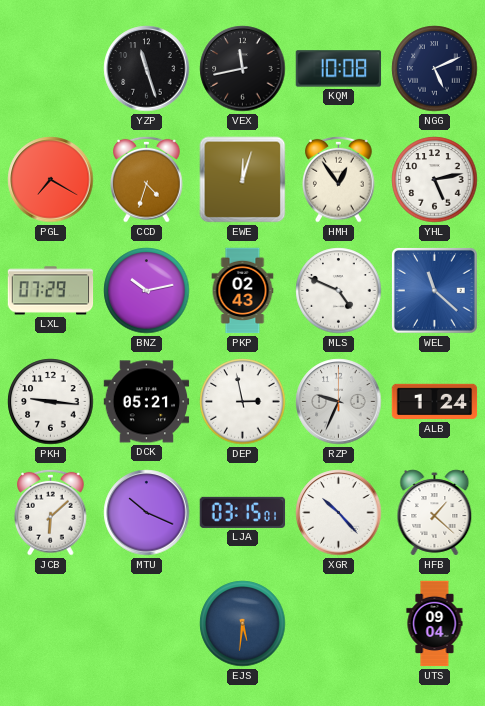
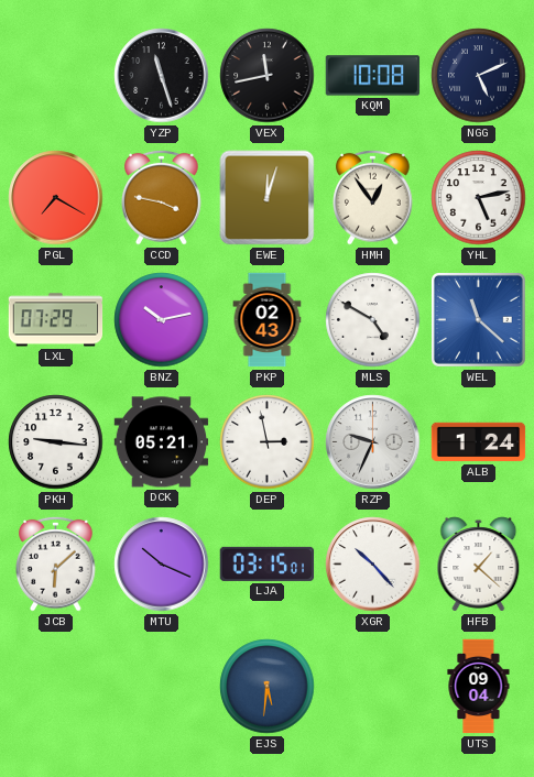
CCD: 4:33 -> 3:47
MLS: 4:49 -> 4:50
